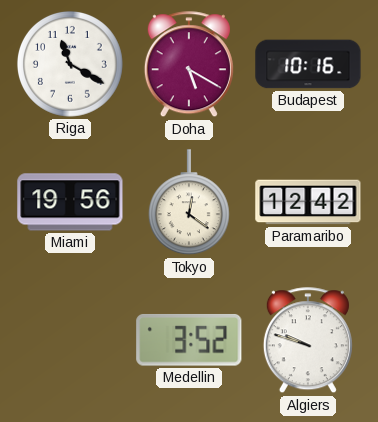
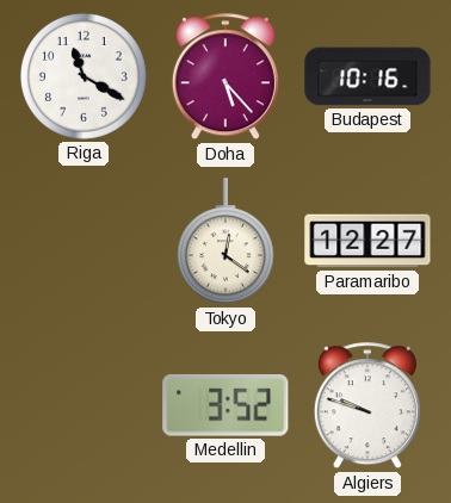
Doha: 5:20 -> 5:23
Miami: 19:56 -> none
Paramaribo: 12:42 -> 12:27
